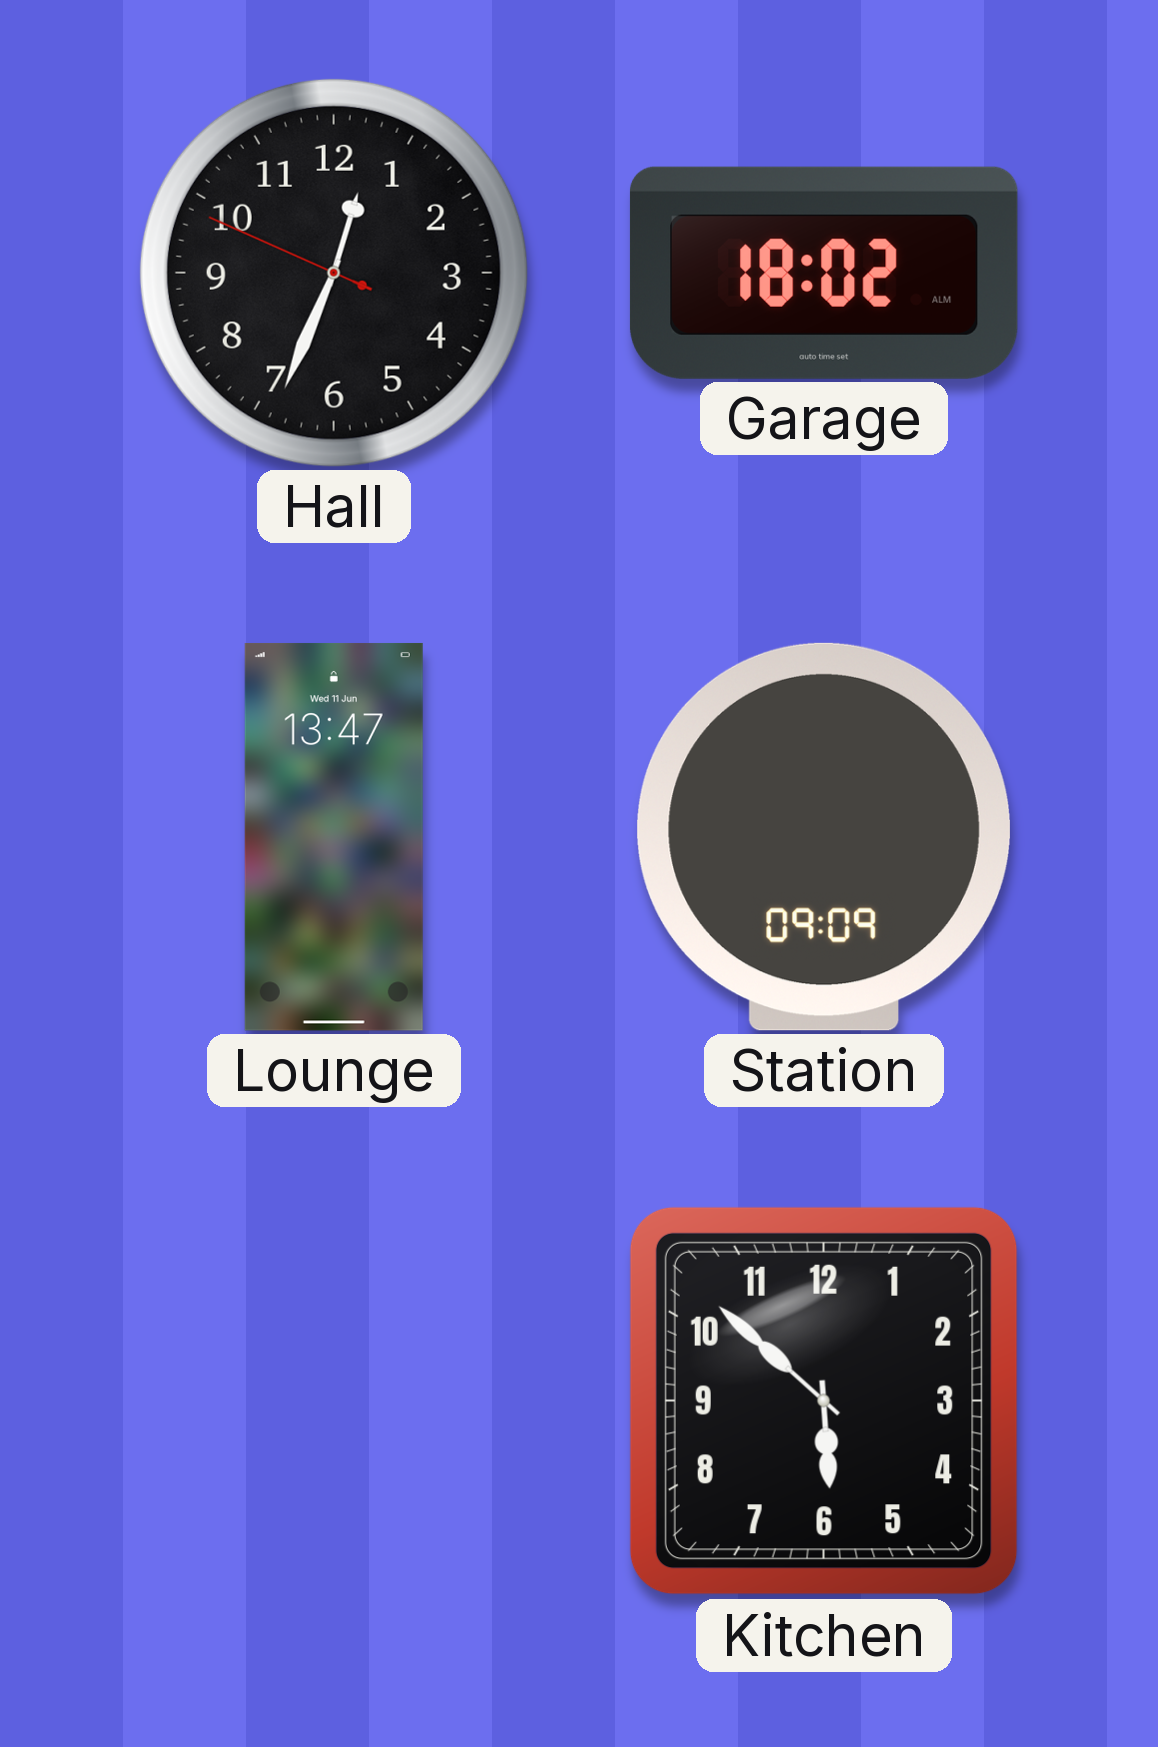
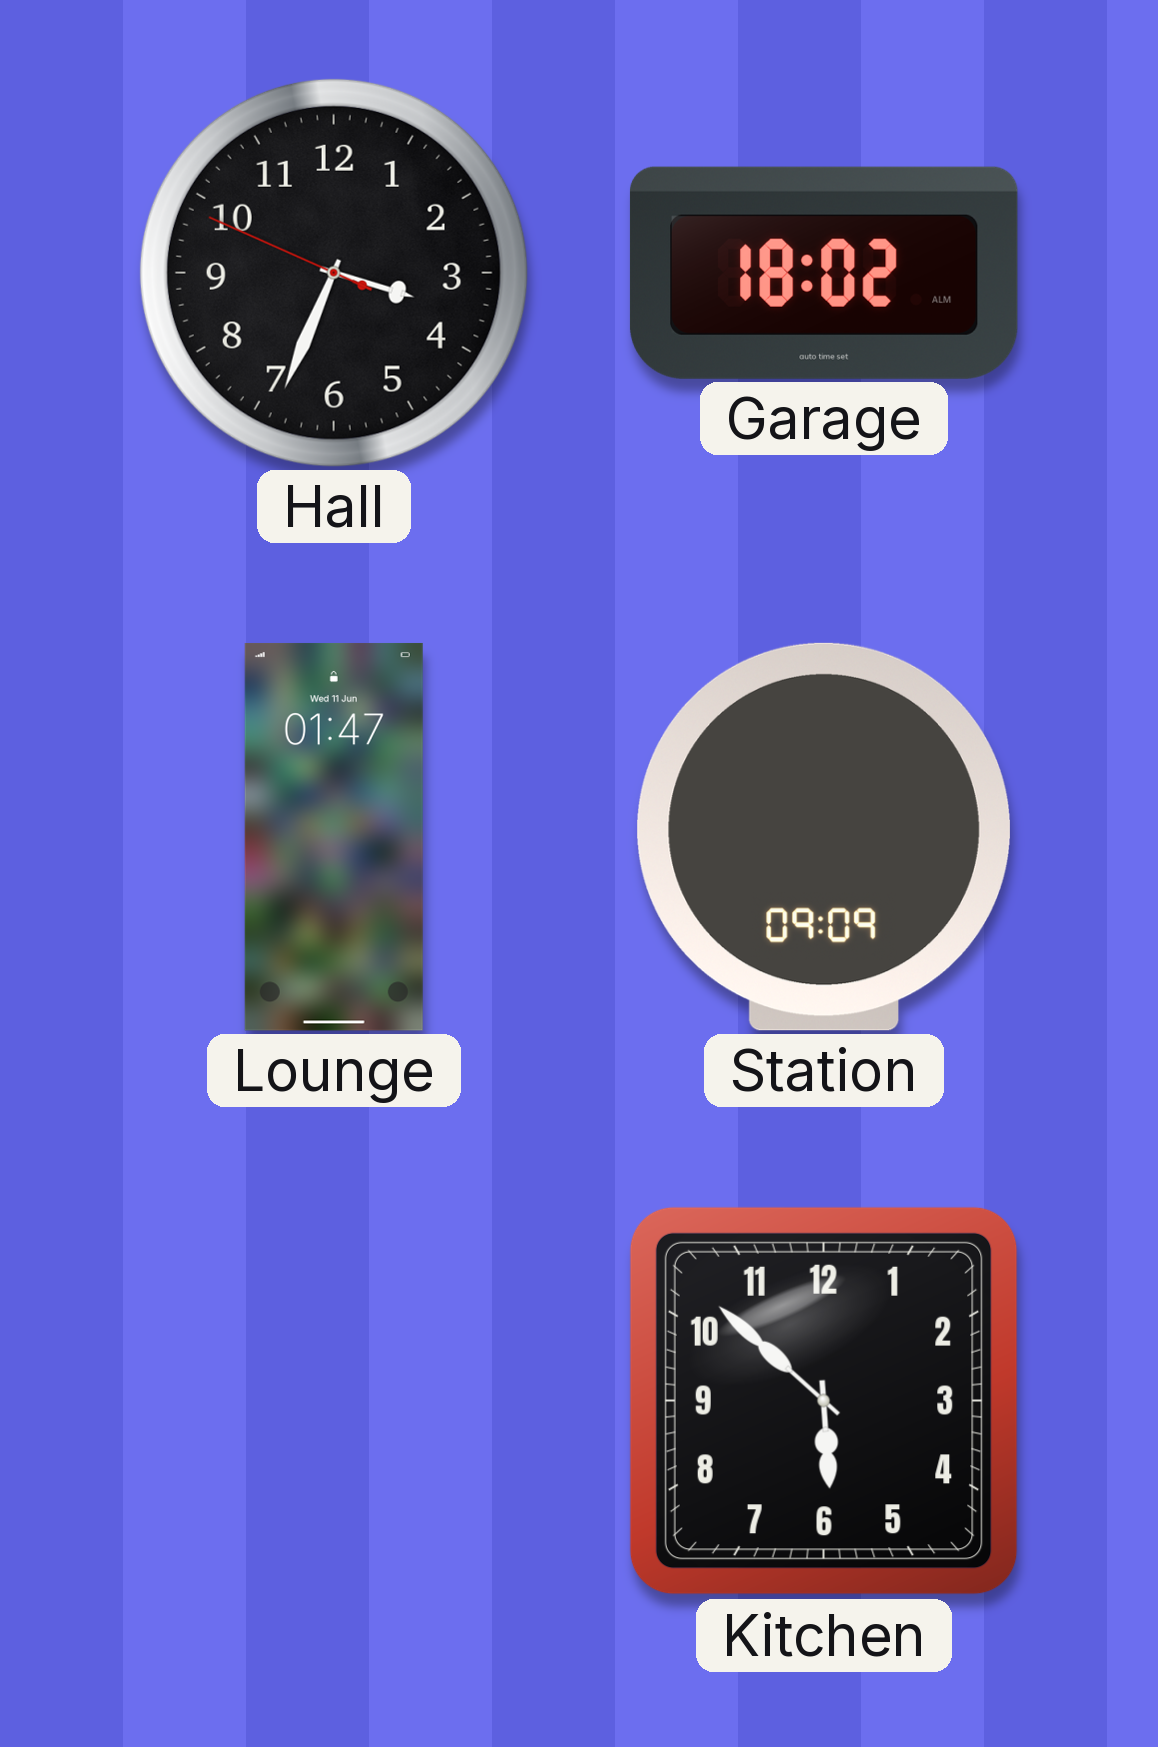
Hall: 12:33 -> 3:33
Lounge: 13:47 -> 01:47
